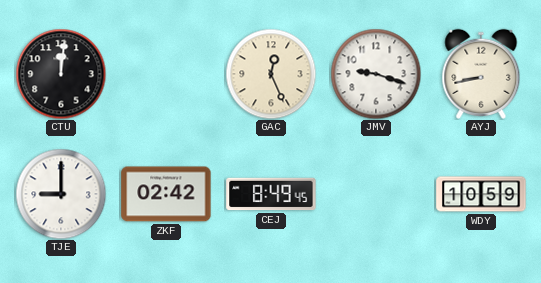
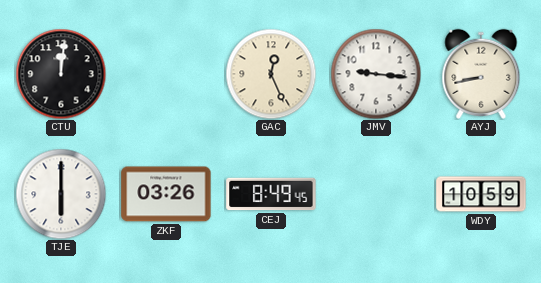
JMV: 9:18 -> 9:16
TJE: 9:00 -> 6:00
ZKF: 02:42 -> 03:26
